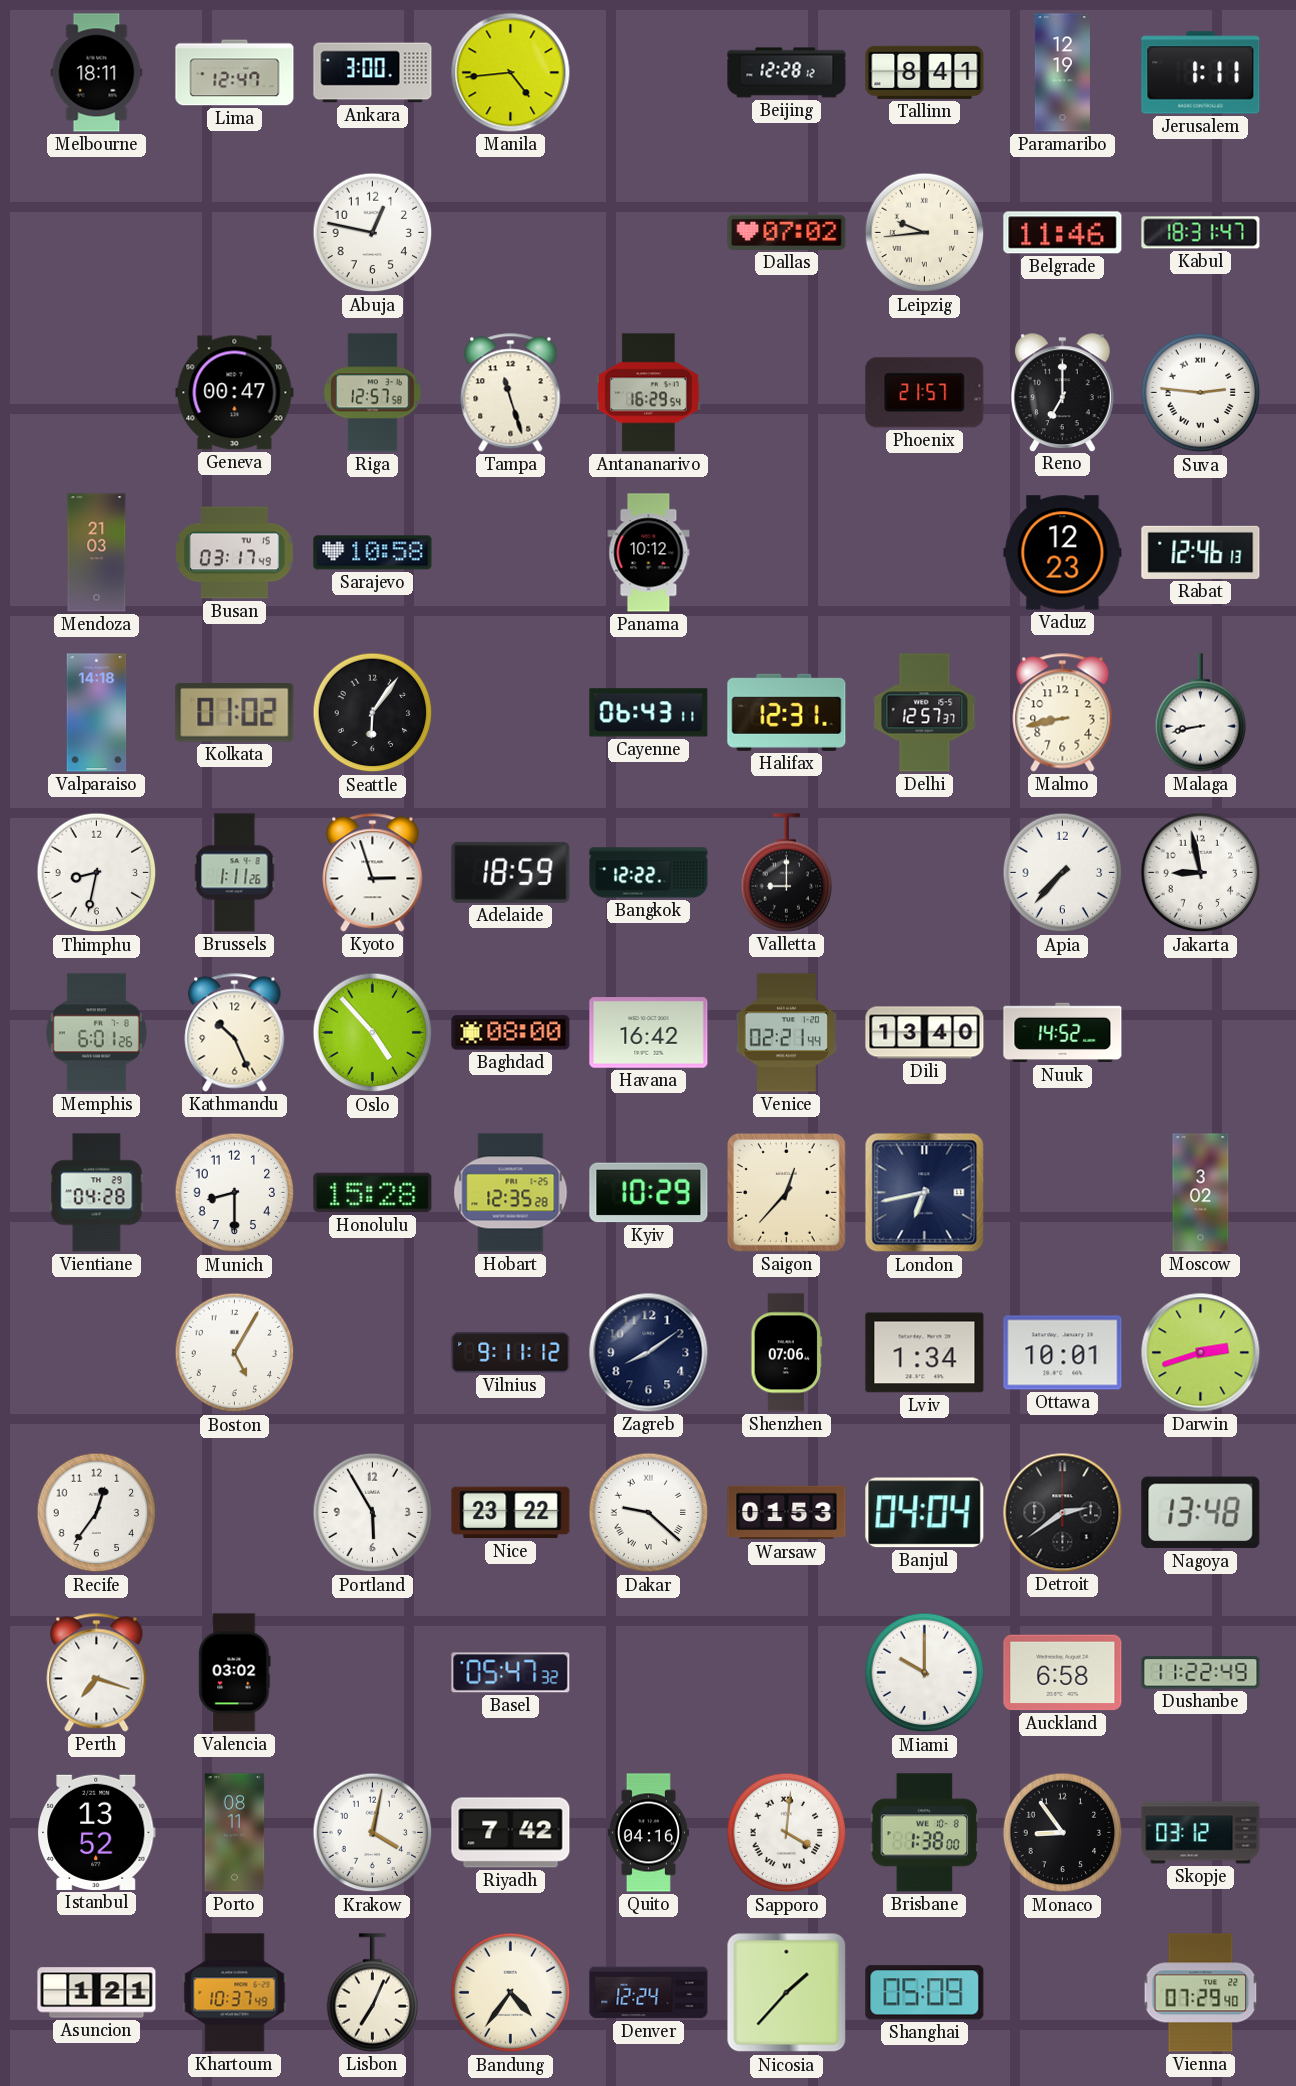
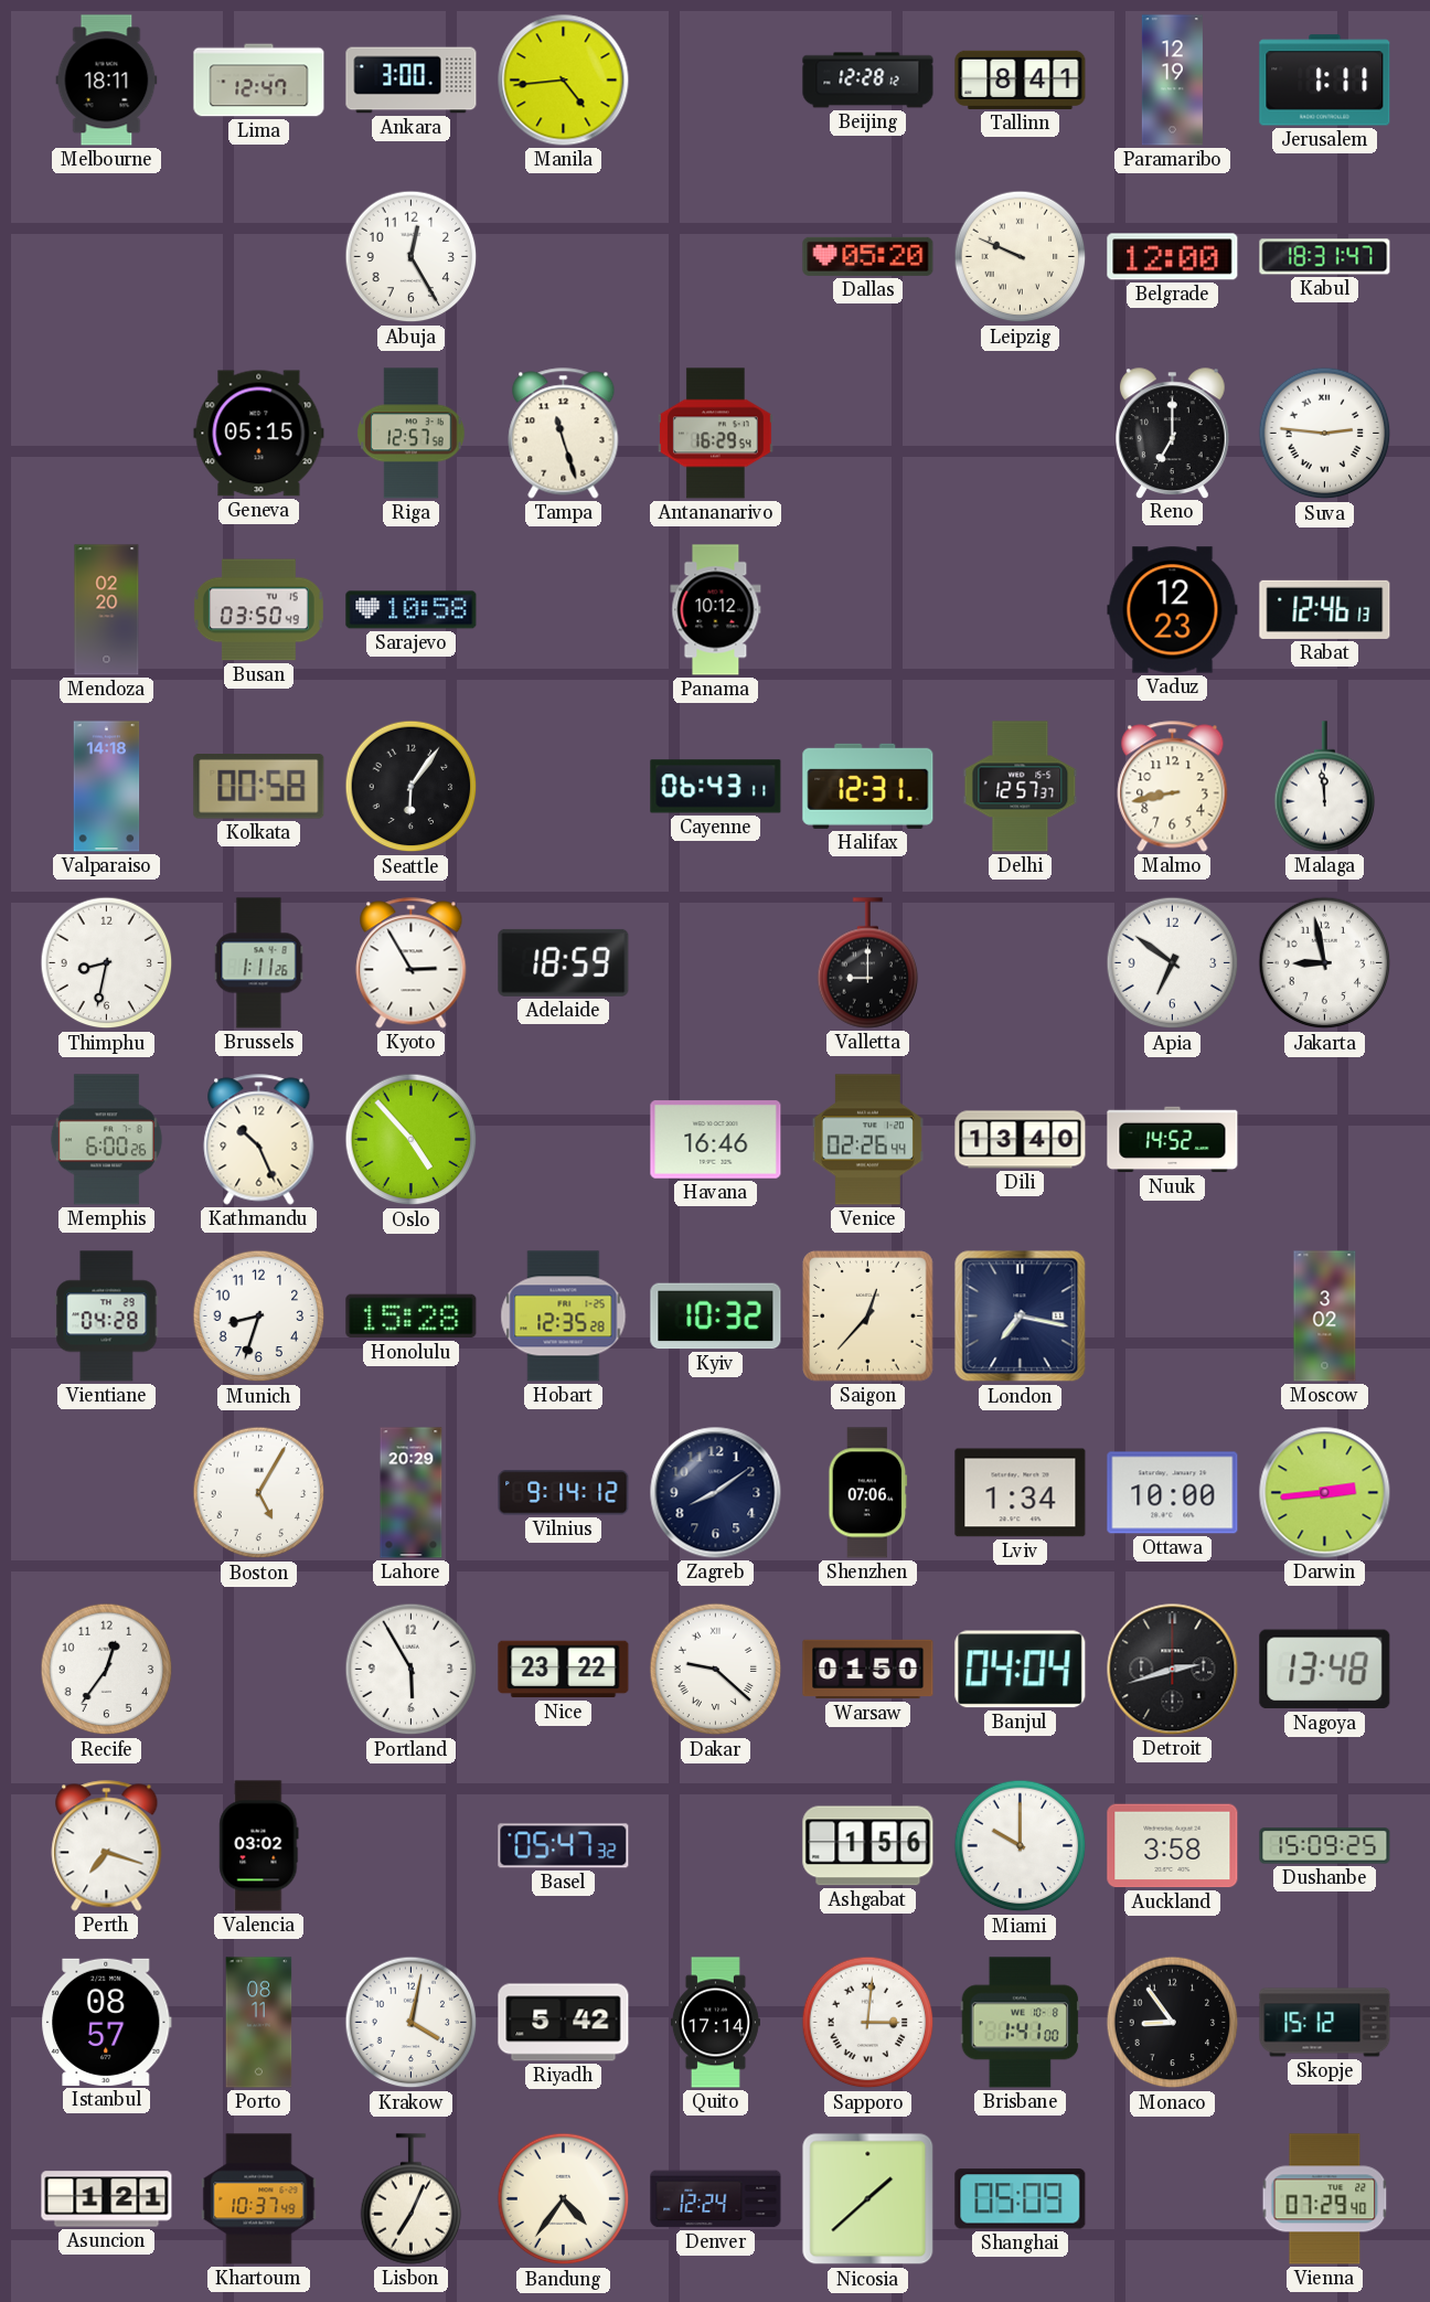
Abuja: 12:47 -> 12:25
Dallas: 07:02 -> 05:20
Leipzig: 9:44 -> 9:49
Belgrade: 11:46 -> 12:00
Geneva: 00:47 -> 05:15
Phoenix: 21:57 -> none
Mendoza: 21:03 -> 02:20
Busan: 03:17 -> 03:50
Kolkata: 01:02 -> 00:58
Malaga: 8:43 -> 11:59
Kyoto: 2:57 -> 2:55
Bangkok: 12:22 -> none
Apia: 7:37 -> 6:51
Memphis: 6:01 -> 6:00
Baghdad: 08:00 -> none
Havana: 16:42 -> 16:46
Venice: 02:21 -> 02:26
Munich: 8:30 -> 8:33
Kyiv: 10:29 -> 10:32
London: 6:43 -> 7:17
Lahore: none -> 20:29
Vilnius: 9:11 -> 9:14
Ottawa: 10:01 -> 10:00
Darwin: 2:42 -> 2:44
Warsaw: 01:53 -> 01:50
Detroit: 2:39 -> 2:42
Ashgabat: none -> 1:56
Auckland: 6:58 -> 3:58
Dushanbe: 11:22 -> 15:09
Istanbul: 13:52 -> 08:57
Riyadh: 7:42 -> 5:42
Quito: 04:16 -> 17:14
Sapporo: 4:01 -> 3:01
Brisbane: 1:38 -> 1:41
Skopje: 03:12 -> 15:12
Nicosia: 1:37 -> 1:38
